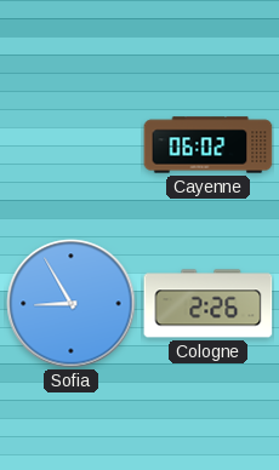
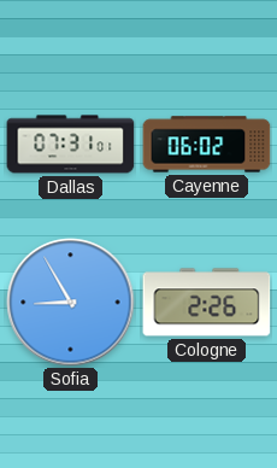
Dallas: none -> 07:31
